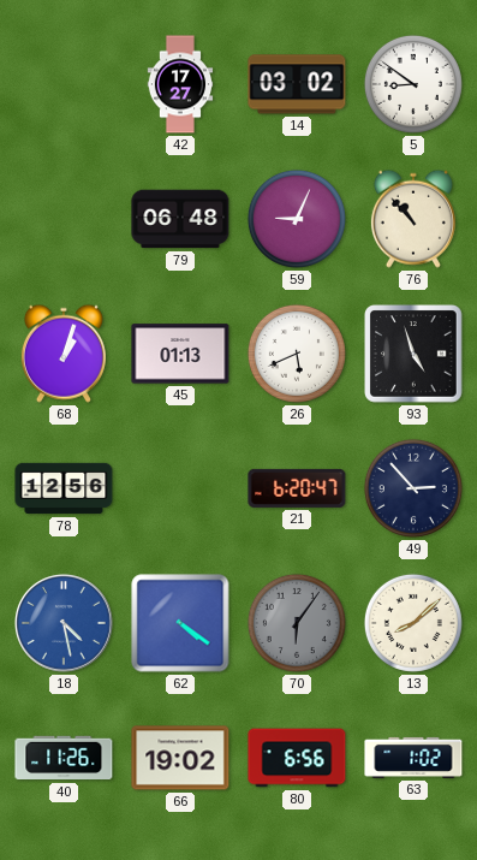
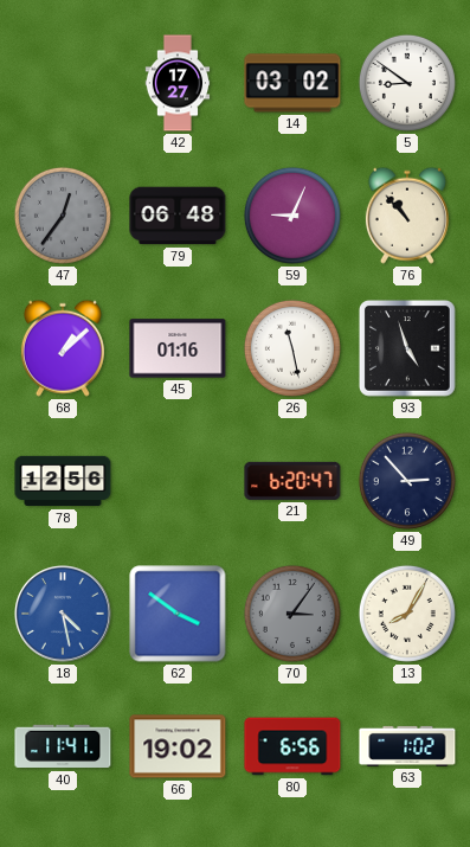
47: none -> 12:36
68: 1:03 -> 1:08
45: 01:13 -> 01:16
26: 5:41 -> 11:28
62: 4:21 -> 3:51
70: 6:06 -> 3:06
13: 8:08 -> 8:05
40: 11:26 -> 11:41
